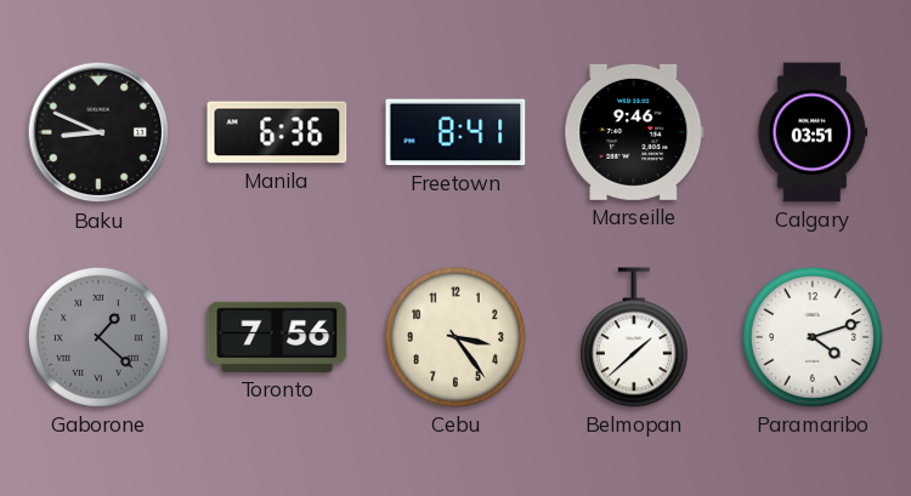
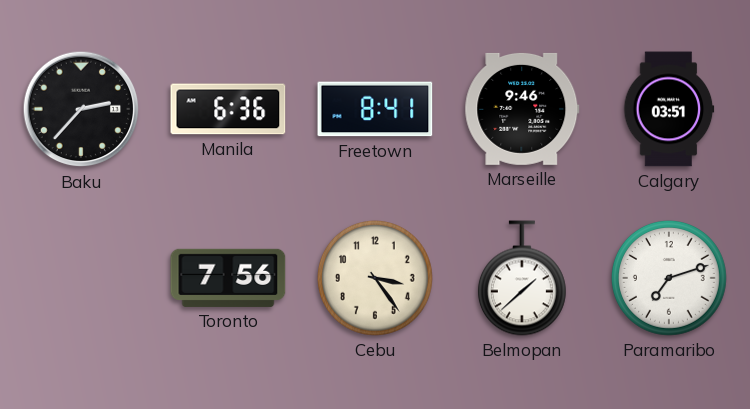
Baku: 8:49 -> 2:37
Gaborone: 1:22 -> none
Paramaribo: 4:12 -> 7:12
